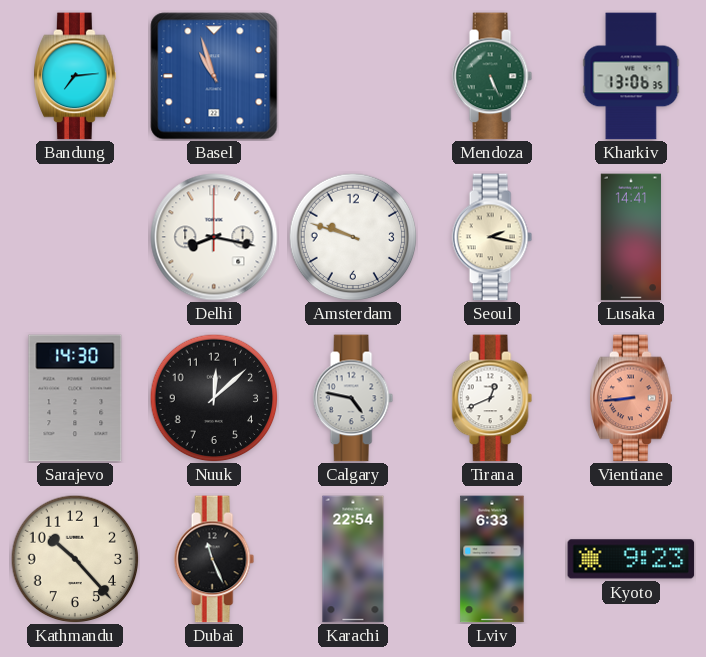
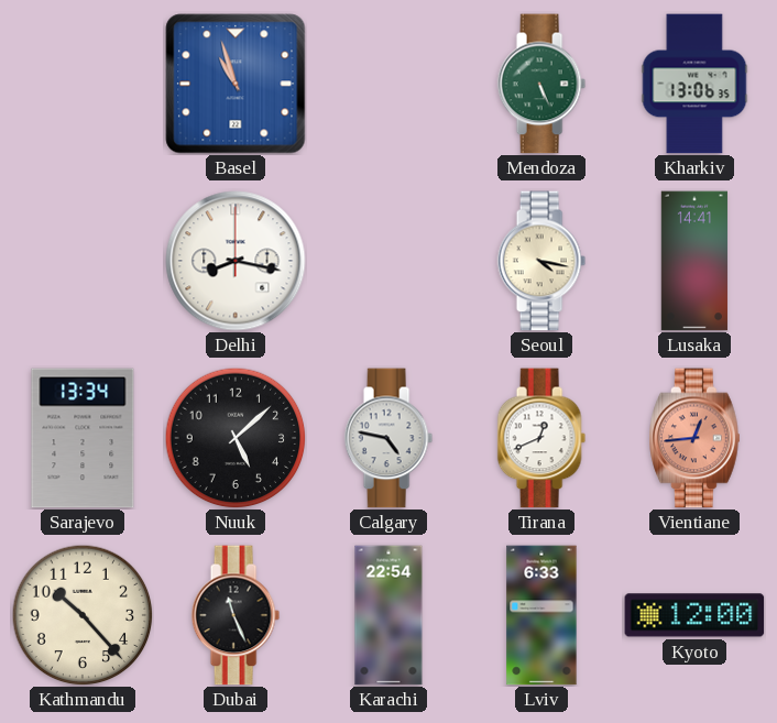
Bandung: 7:14 -> none
Amsterdam: 9:48 -> none
Seoul: 2:17 -> 4:17
Sarajevo: 14:30 -> 13:34
Nuuk: 12:08 -> 5:08
Vientiane: 8:44 -> 12:44
Kyoto: 9:23 -> 12:00
